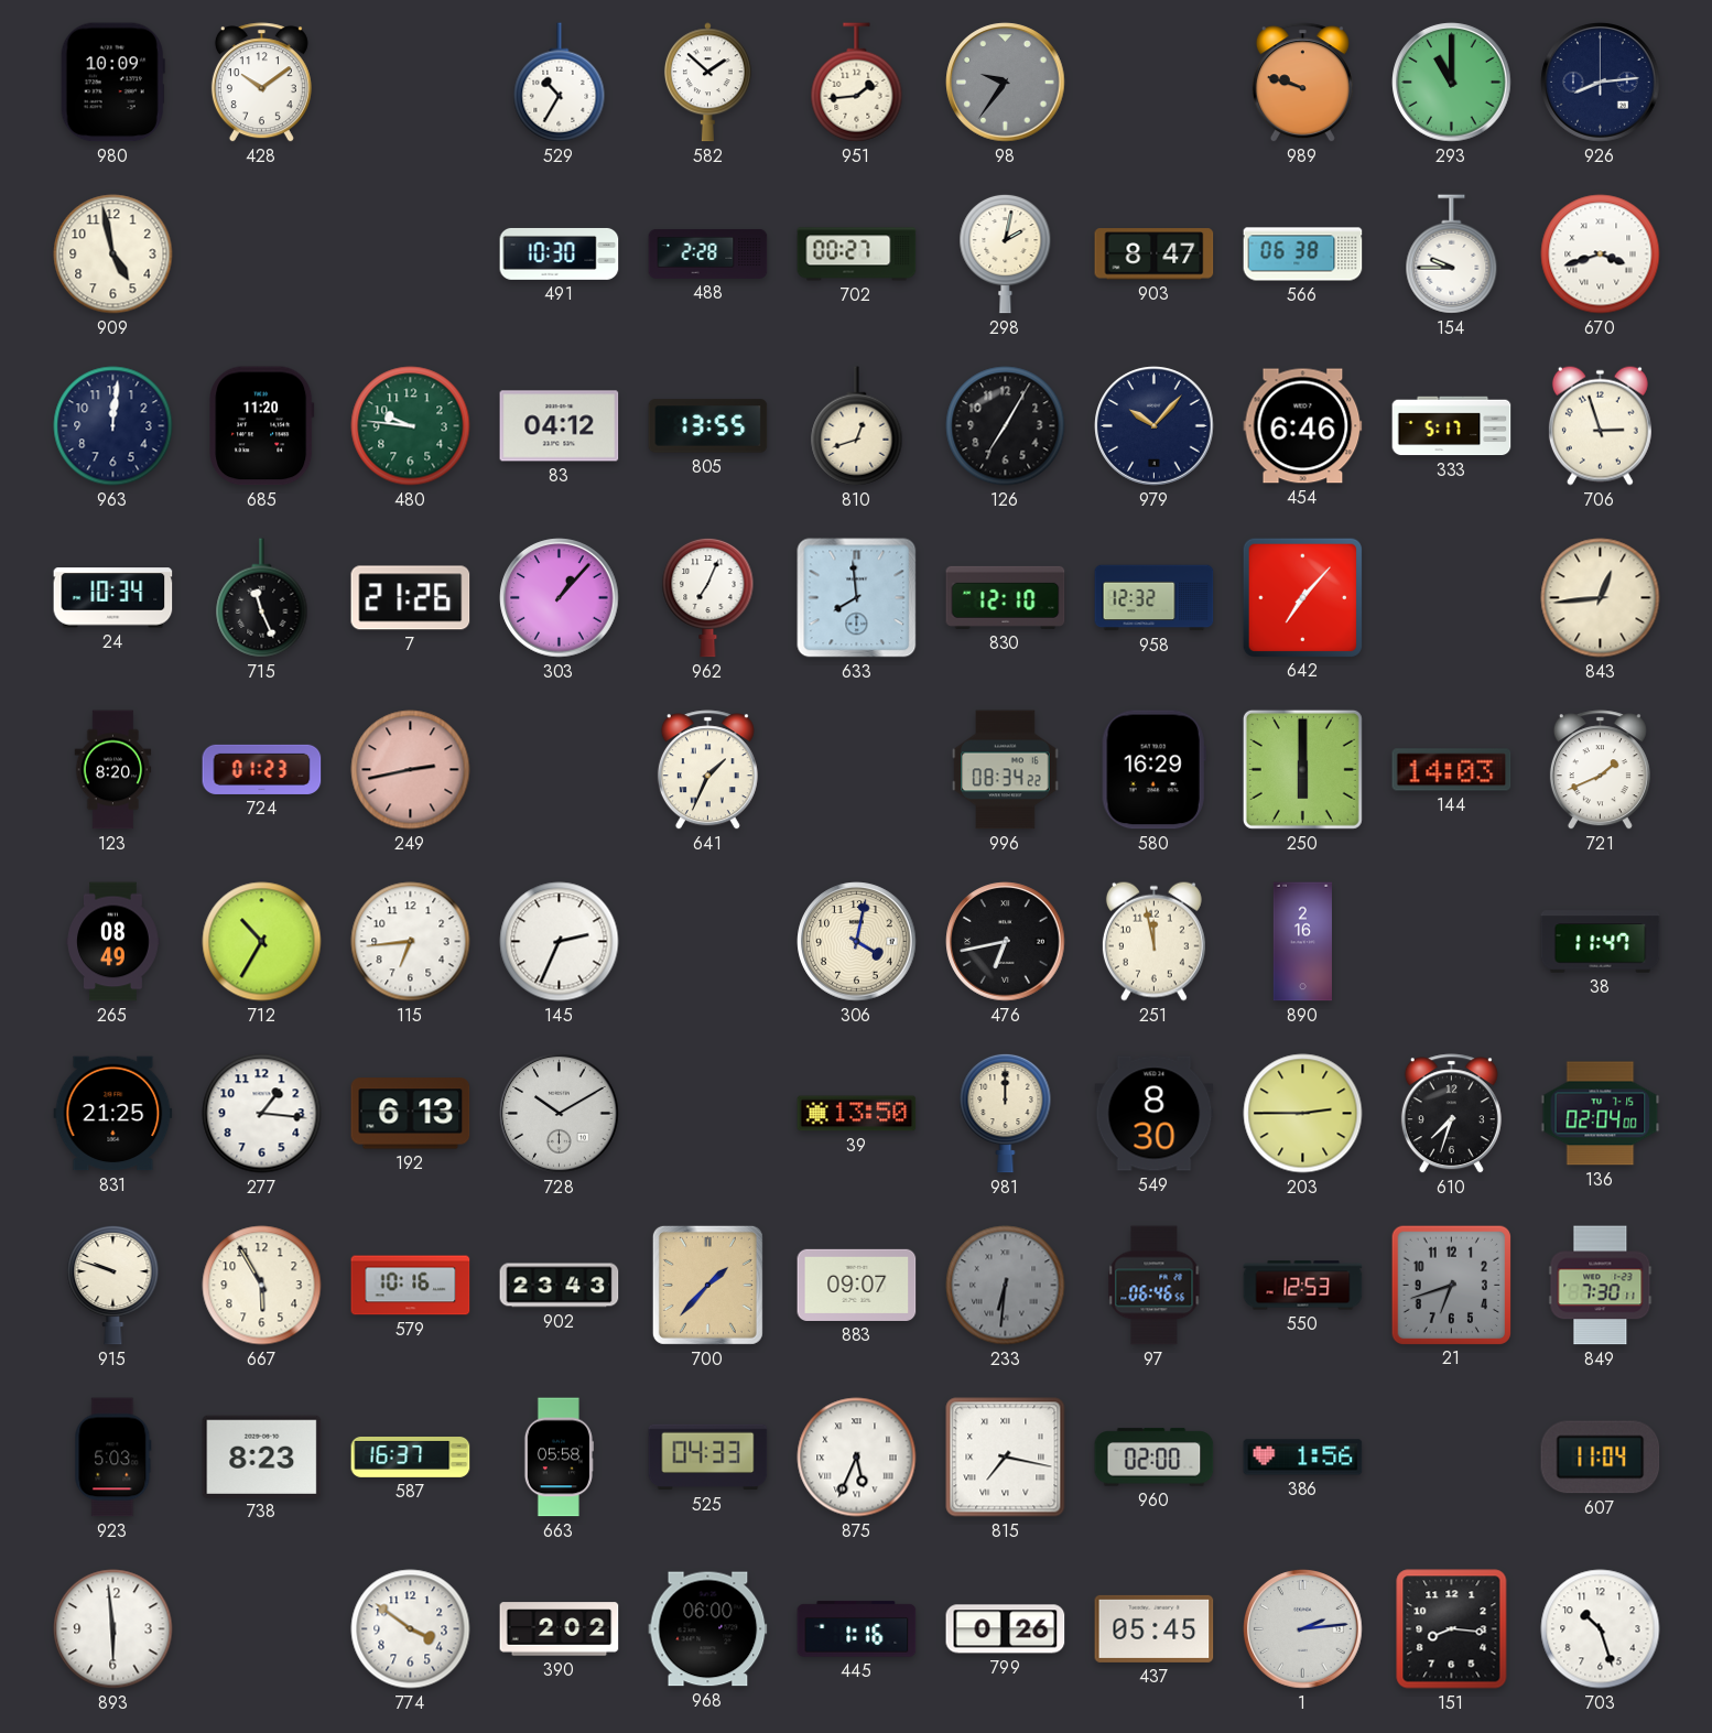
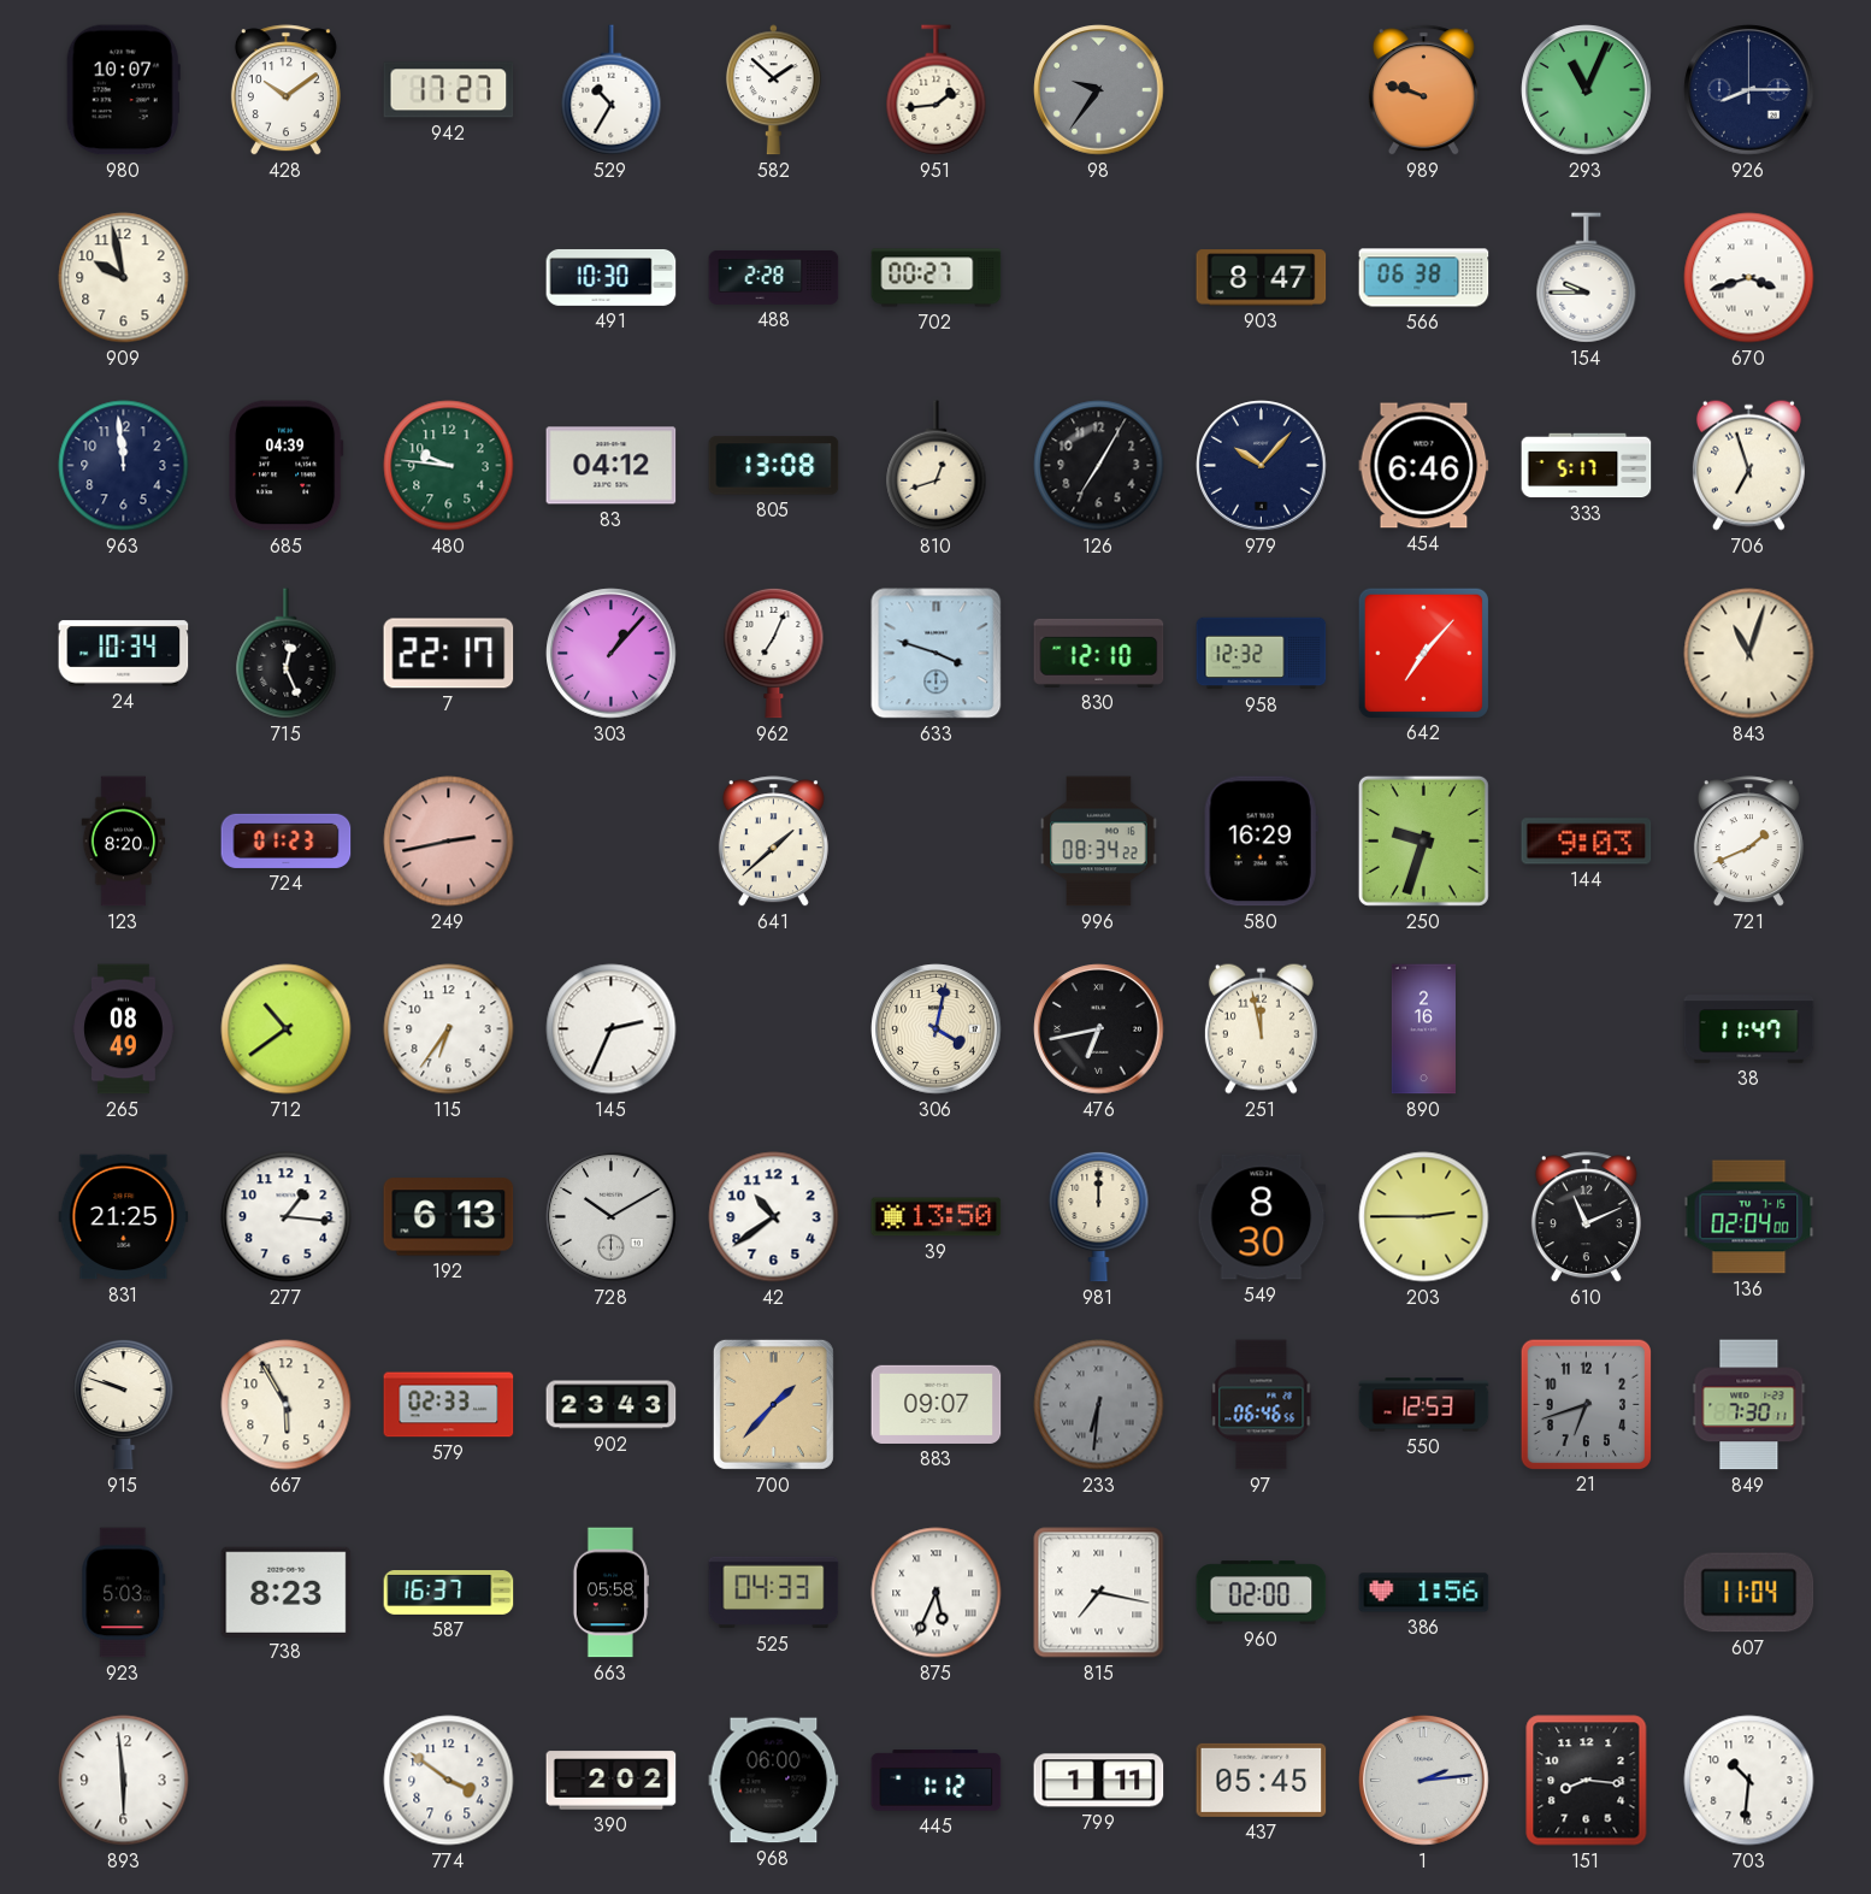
980: 10:09 -> 10:07
942: none -> 17:27
293: 11:00 -> 11:04
926: 8:14 -> 8:15
909: 4:58 -> 9:58
298: 2:02 -> none
963: 12:01 -> 11:59
685: 11:20 -> 04:39
805: 13:55 -> 13:08
706: 2:57 -> 6:57
715: 11:26 -> 12:26
7: 21:26 -> 22:17
633: 7:59 -> 3:48
843: 12:44 -> 11:03
641: 1:34 -> 1:38
250: 6:00 -> 9:33
144: 14:03 -> 9:03
712: 10:35 -> 10:39
115: 6:44 -> 6:36
42: none -> 10:39
610: 7:33 -> 11:11
579: 10:16 -> 02:33
445: 1:16 -> 1:12
799: 0:26 -> 1:11
703: 10:27 -> 10:31
